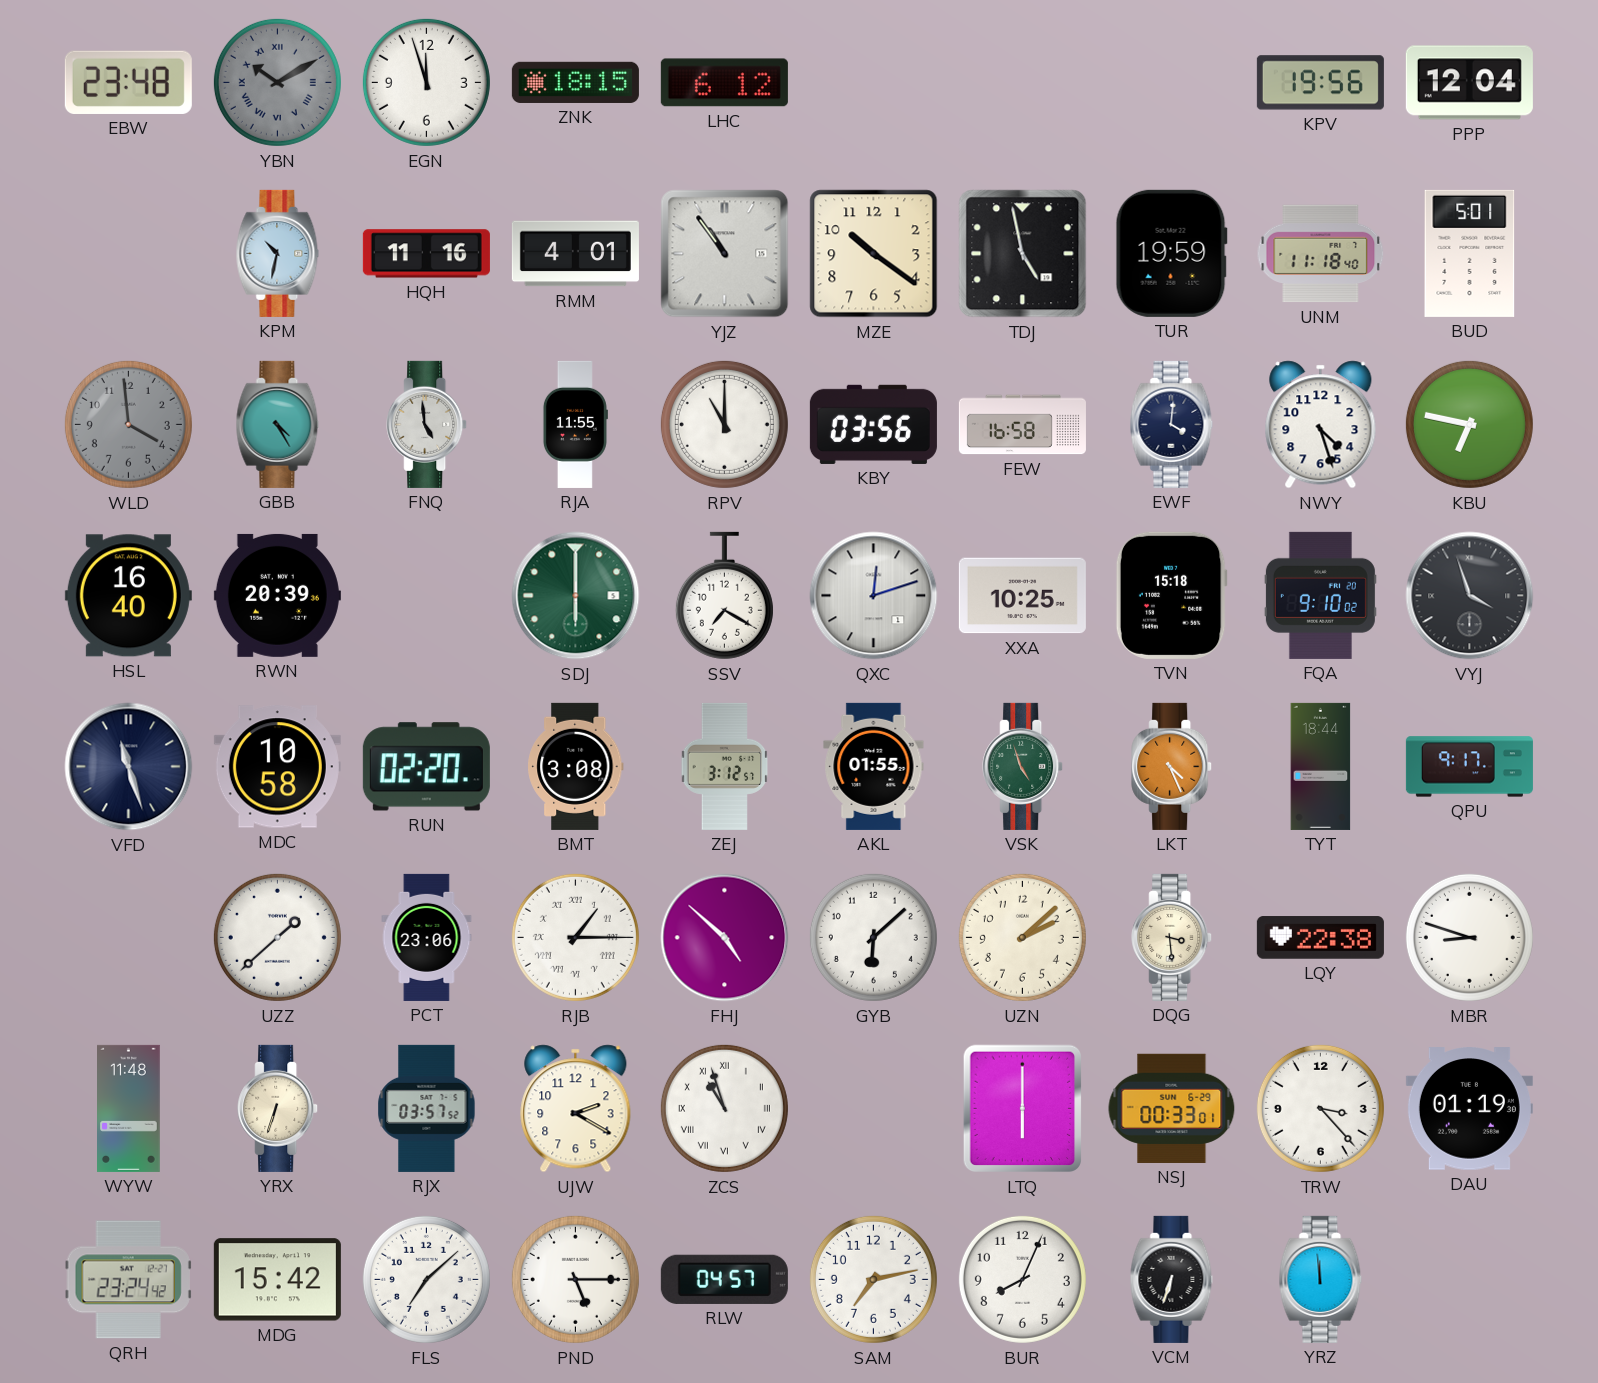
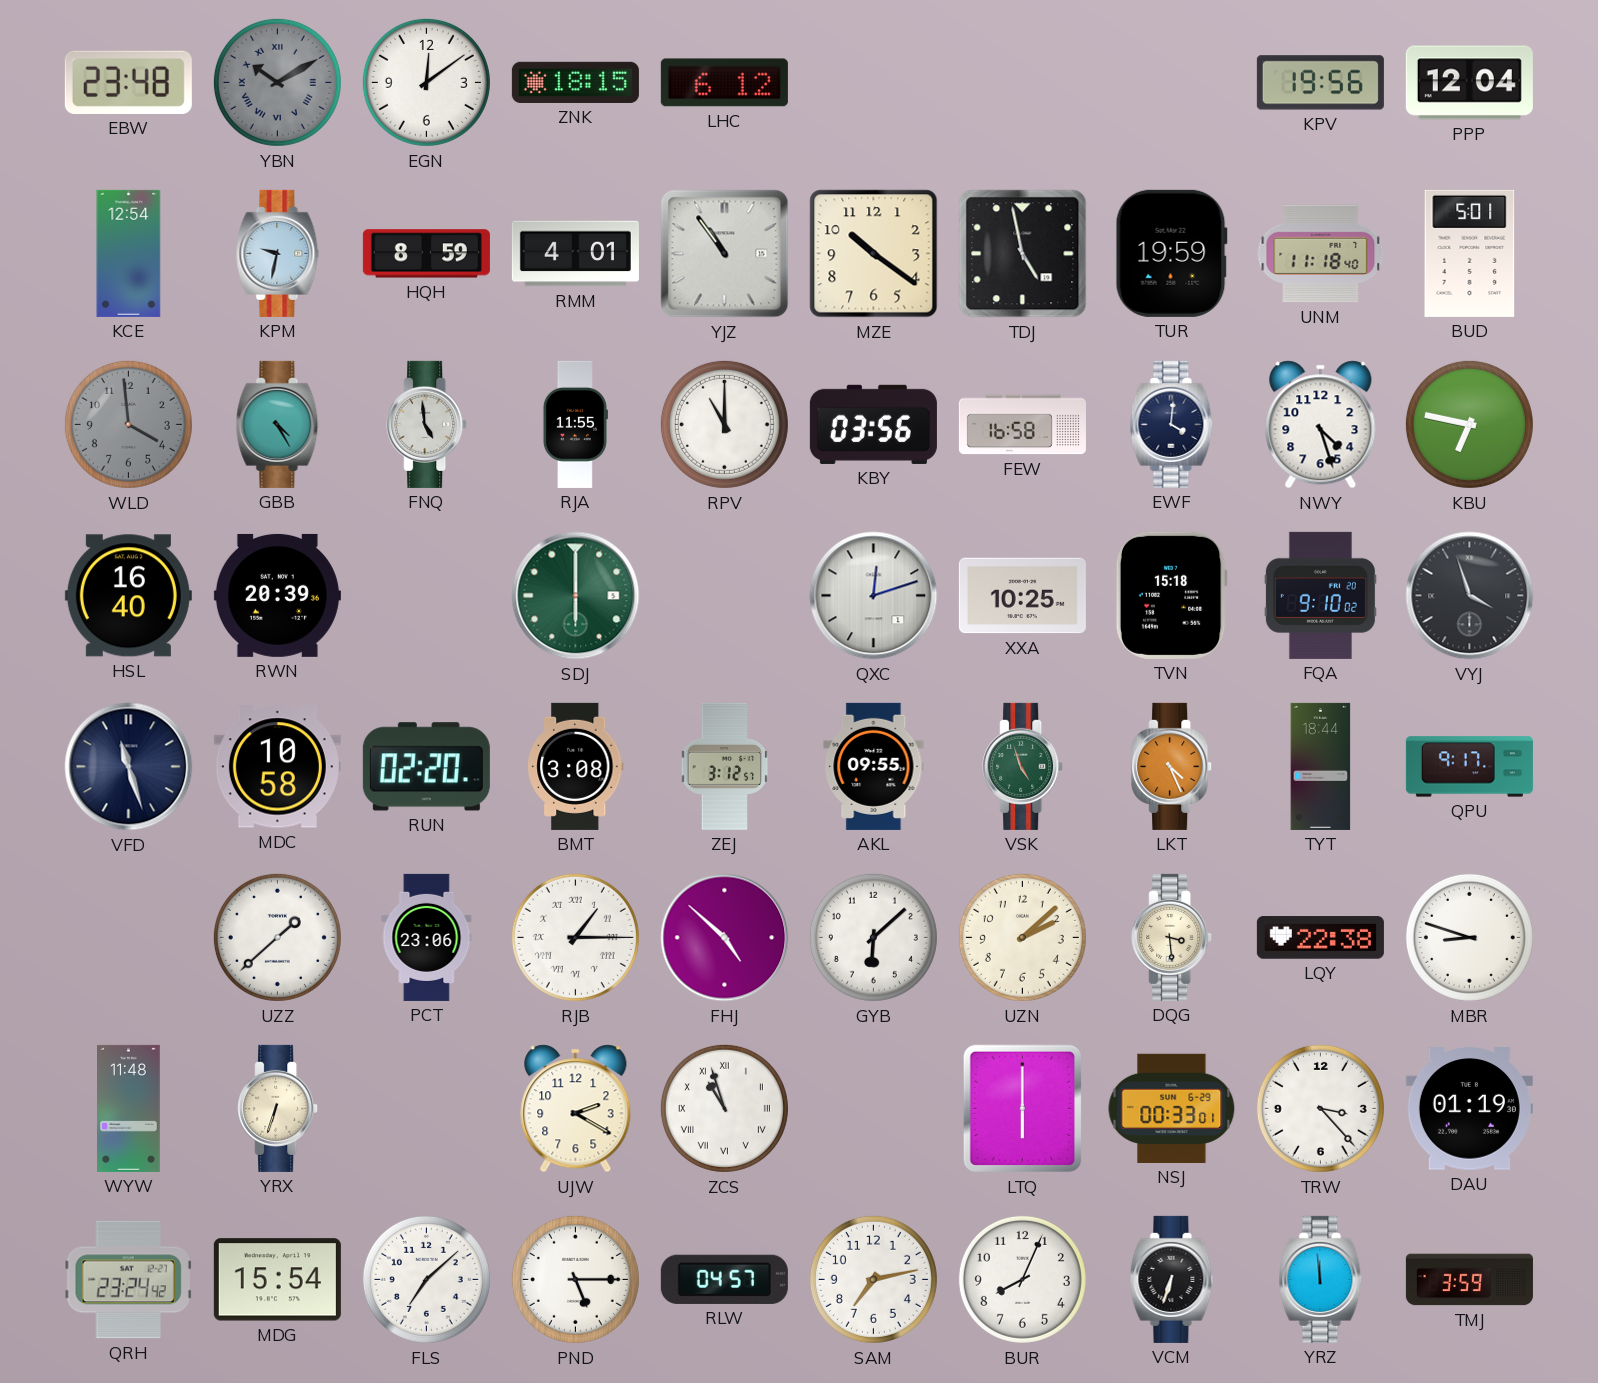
EGN: 11:57 -> 12:09
KCE: none -> 12:54
KPM: 10:32 -> 9:32
HQH: 11:16 -> 8:59
SSV: 7:20 -> none
AKL: 01:55 -> 09:55
RJX: 03:57 -> none
MDG: 15:42 -> 15:54
TMJ: none -> 3:59
